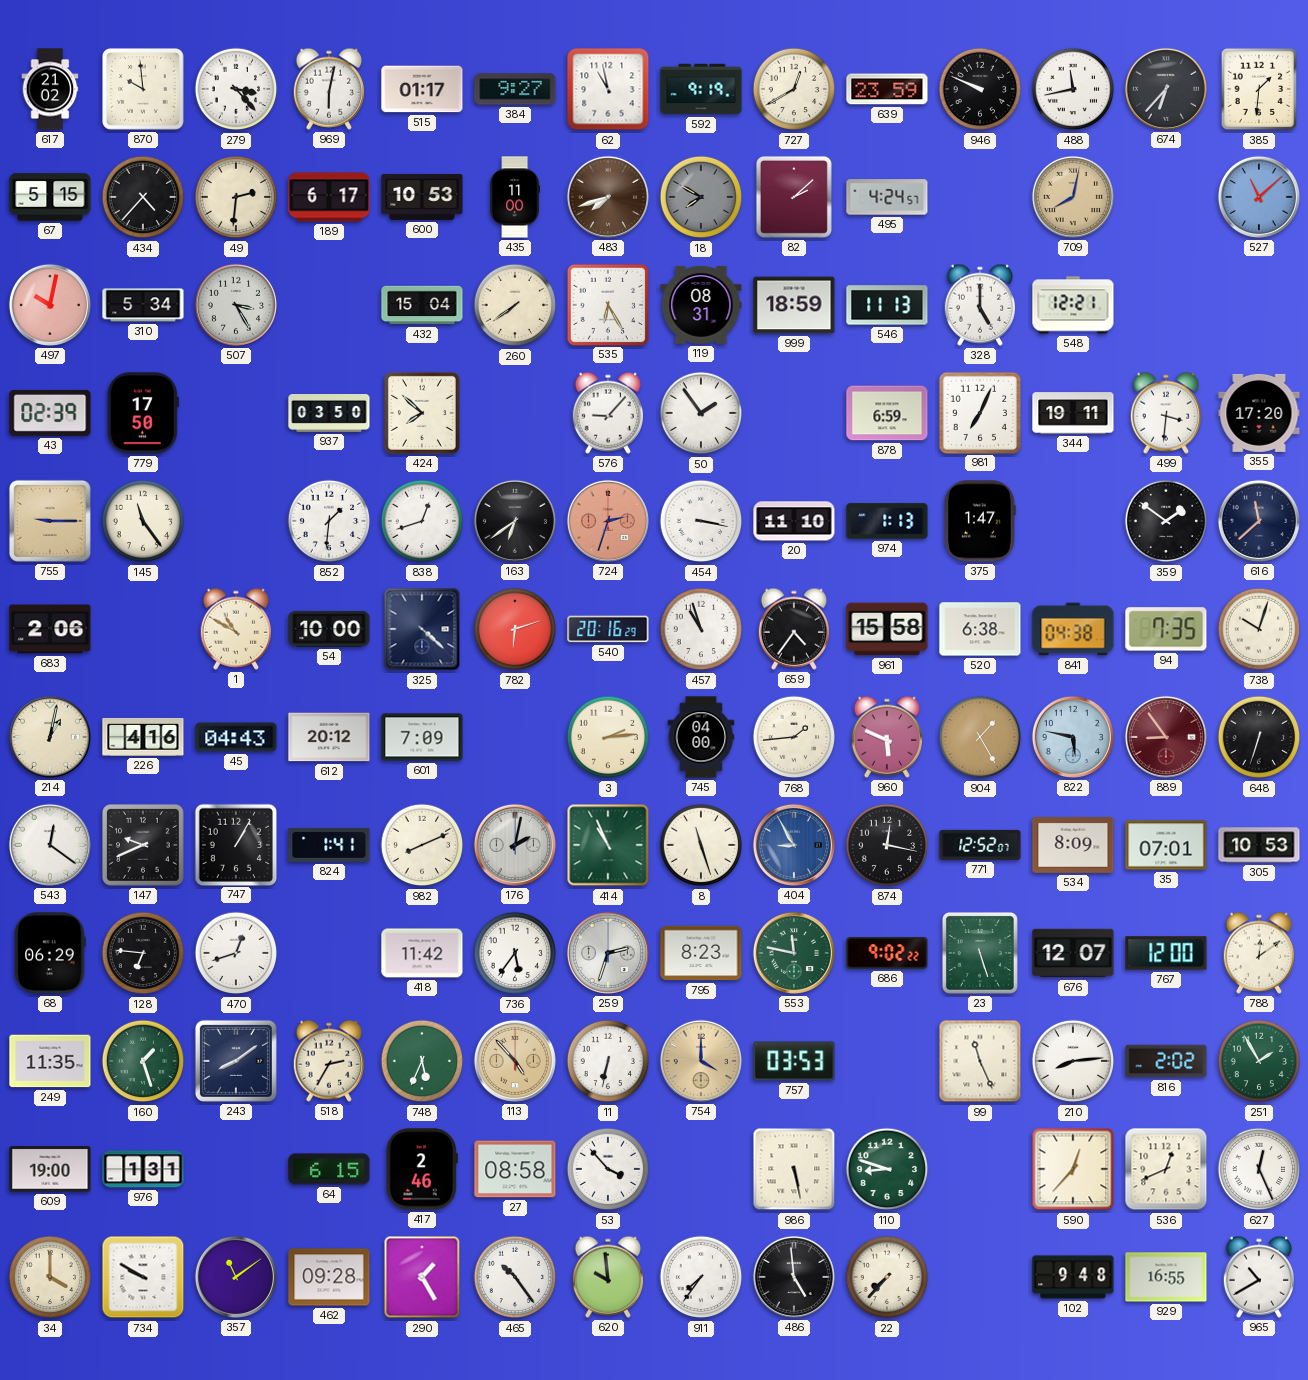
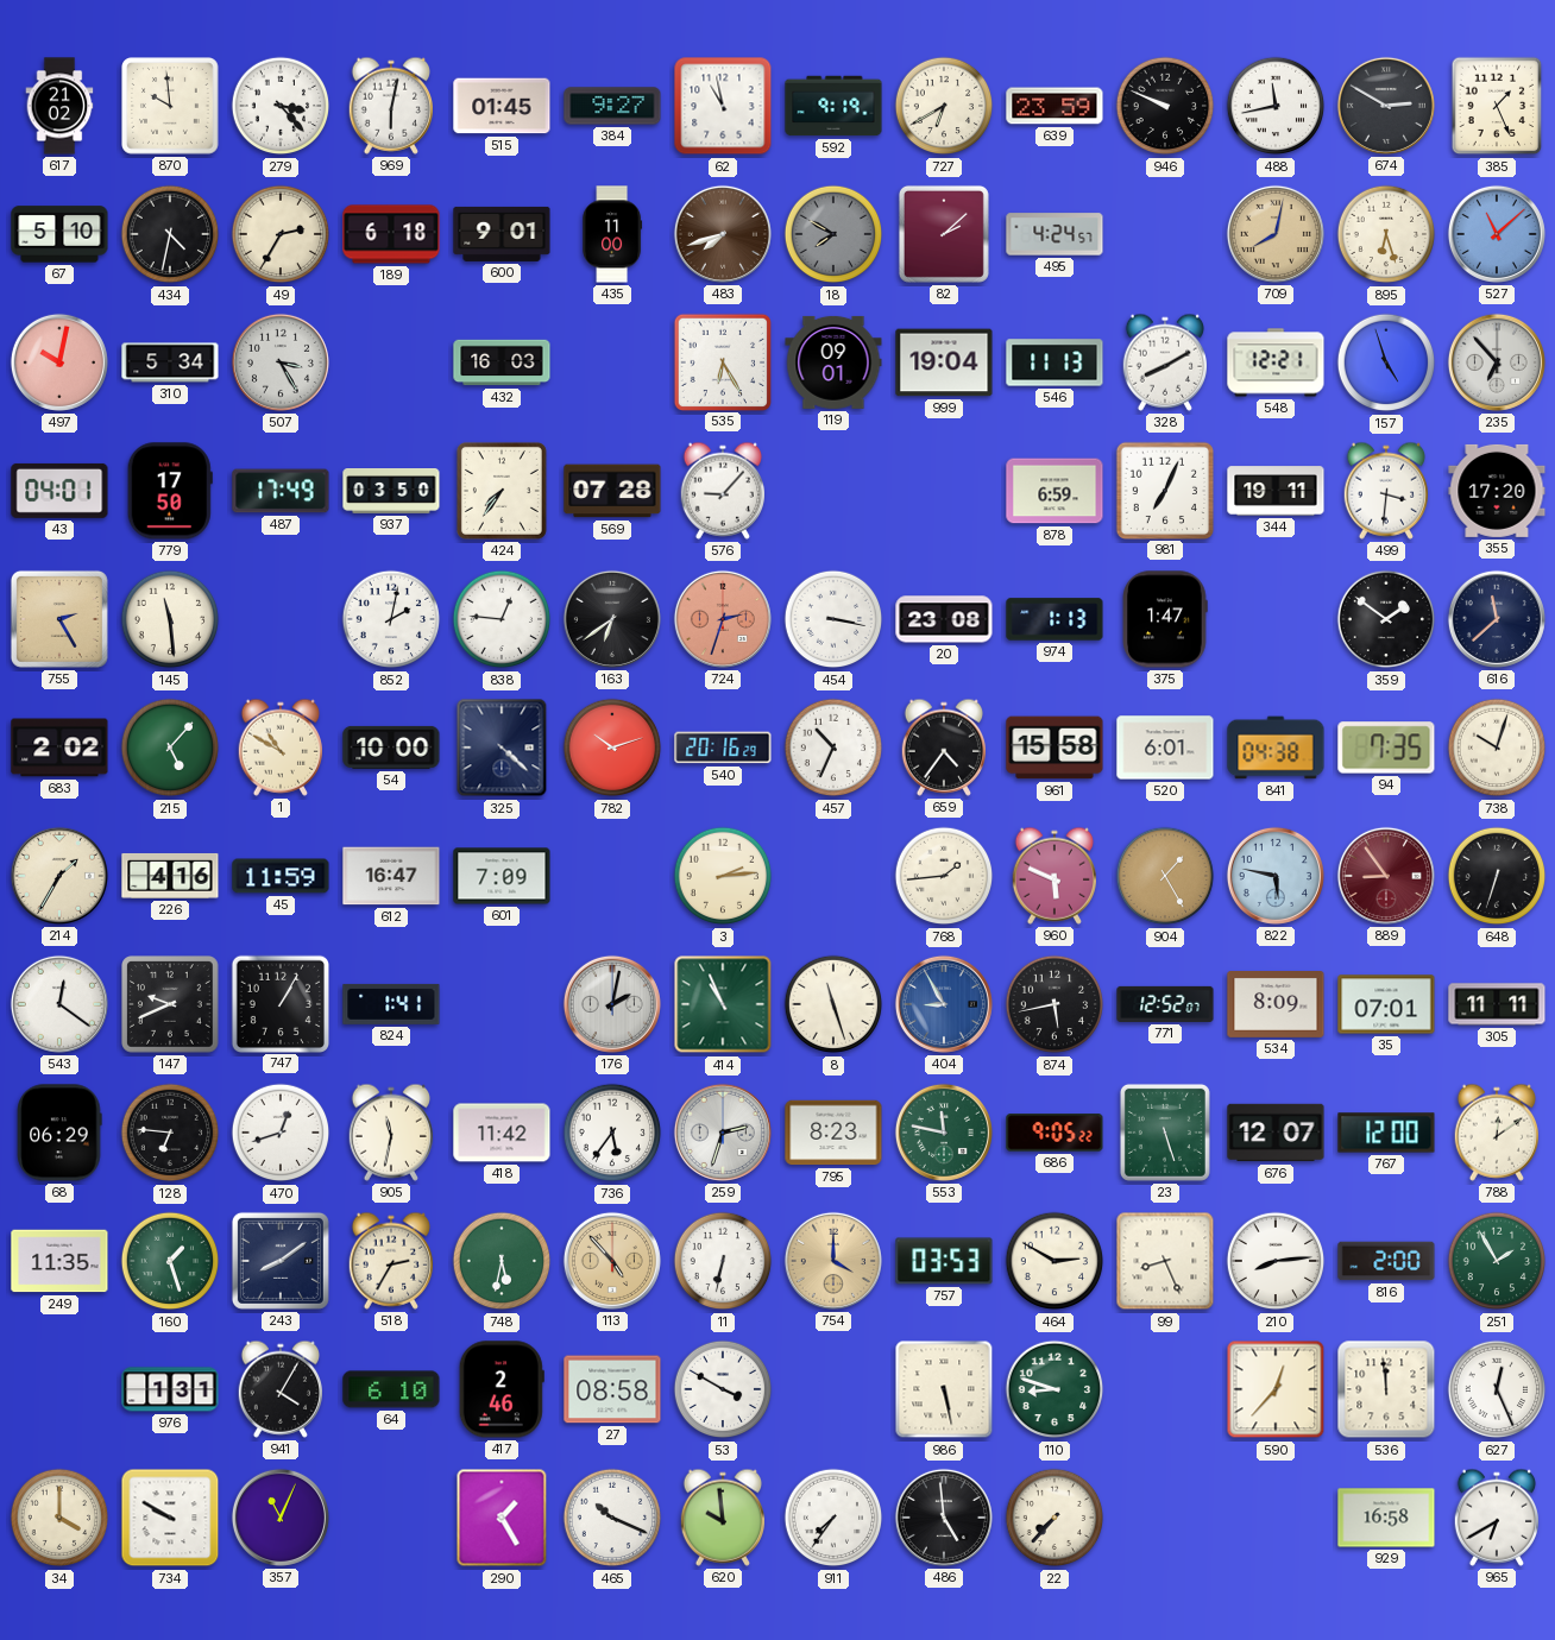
515: 01:17 -> 01:45
727: 12:40 -> 6:40
674: 6:37 -> 2:50
385: 1:31 -> 1:26
67: 5:15 -> 5:10
434: 4:37 -> 4:32
49: 2:31 -> 2:35
189: 6:17 -> 6:18
600: 10:53 -> 9:01
895: none -> 6:27
432: 15:04 -> 16:03
260: 7:39 -> none
119: 08:31 -> 09:01
999: 18:59 -> 19:04
328: 5:00 -> 8:10
157: none -> 4:57
235: none -> 6:53
43: 02:39 -> 04:01
487: none -> 17:49
424: 7:52 -> 7:36
569: none -> 07:28
50: 1:54 -> none
755: 9:15 -> 2:25
145: 11:24 -> 11:29
852: 1:31 -> 2:02
838: 12:42 -> 12:46
20: 11:10 -> 23:08
683: 2:06 -> 2:02
215: none -> 5:07
782: 6:12 -> 10:12
457: 10:57 -> 10:34
520: 6:38 -> 6:01
214: 1:02 -> 1:35
45: 04:43 -> 11:59
612: 20:12 -> 16:47
745: 04:00 -> none
982: 8:11 -> none
874: 12:17 -> 5:43
305: 10:53 -> 11:11
905: none -> 11:32
686: 9:02 -> 9:05
748: 5:34 -> 5:32
464: none -> 2:50
99: 11:26 -> 8:26
816: 2:02 -> 2:00
609: 19:00 -> none
941: none -> 4:05
64: 6:15 -> 6:10
53: 3:53 -> 3:50
536: 12:41 -> 11:59
357: 11:09 -> 11:04
462: 09:28 -> none
465: 10:24 -> 10:19
102: 9:48 -> none
929: 16:55 -> 16:58
965: 10:40 -> 6:40
